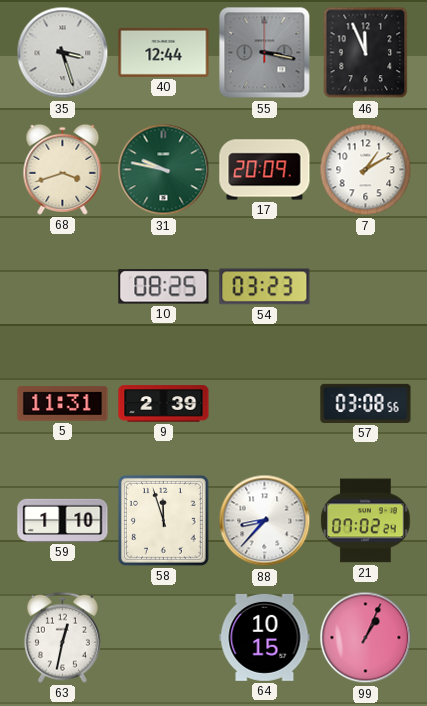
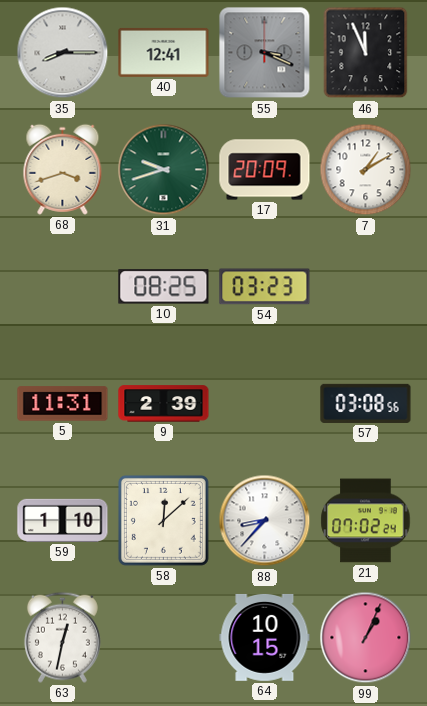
35: 3:27 -> 8:15
40: 12:44 -> 12:41
55: 3:17 -> 3:19
31: 9:47 -> 9:42
58: 11:57 -> 12:08
